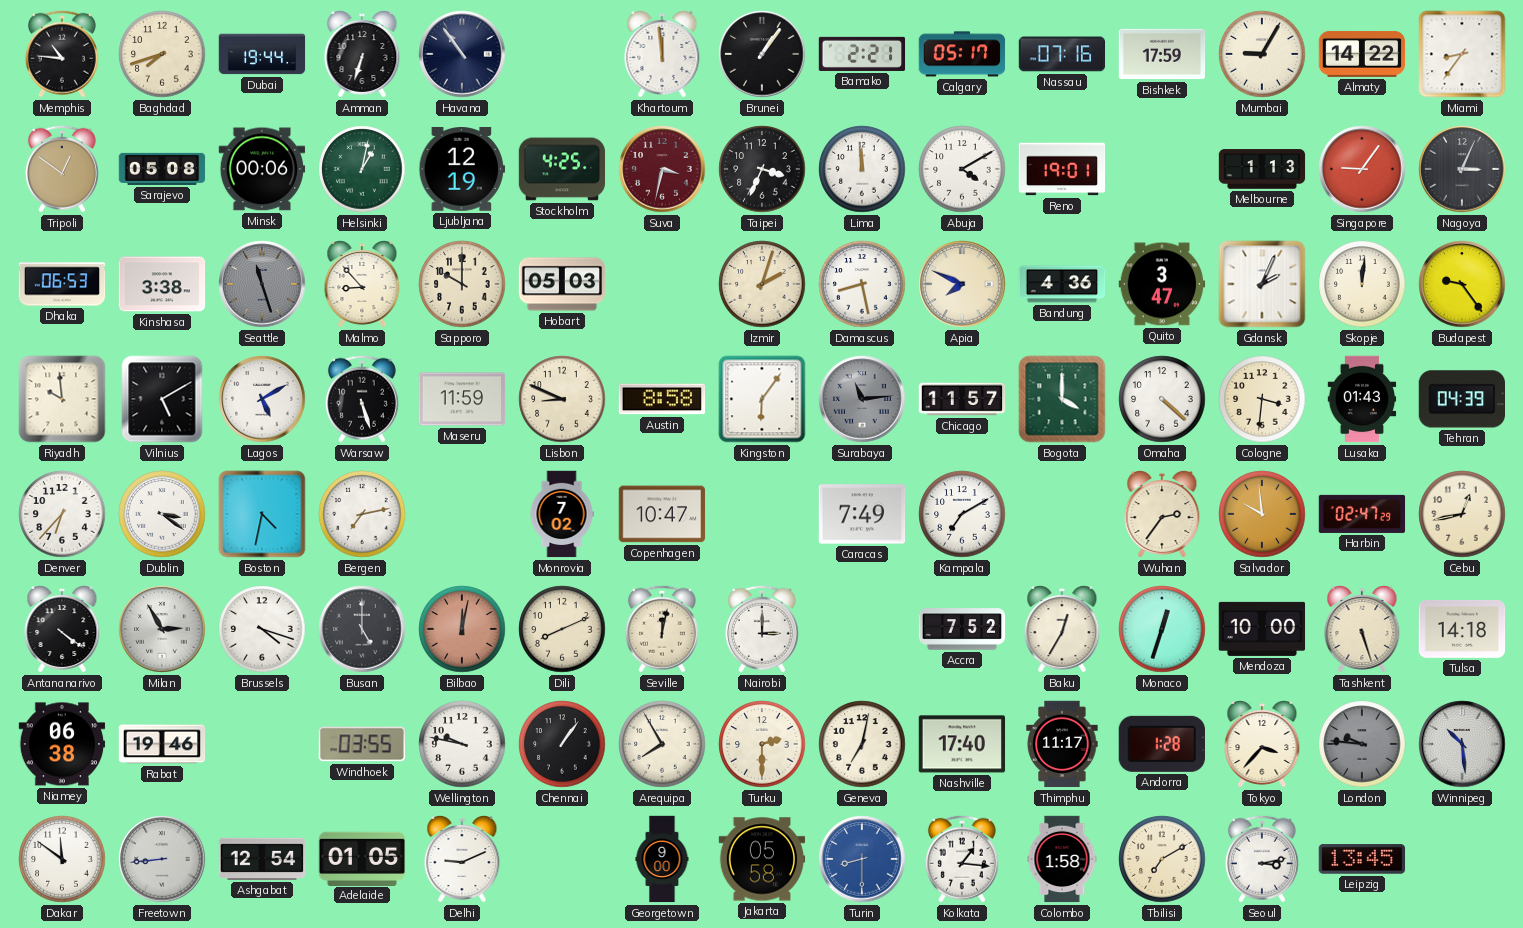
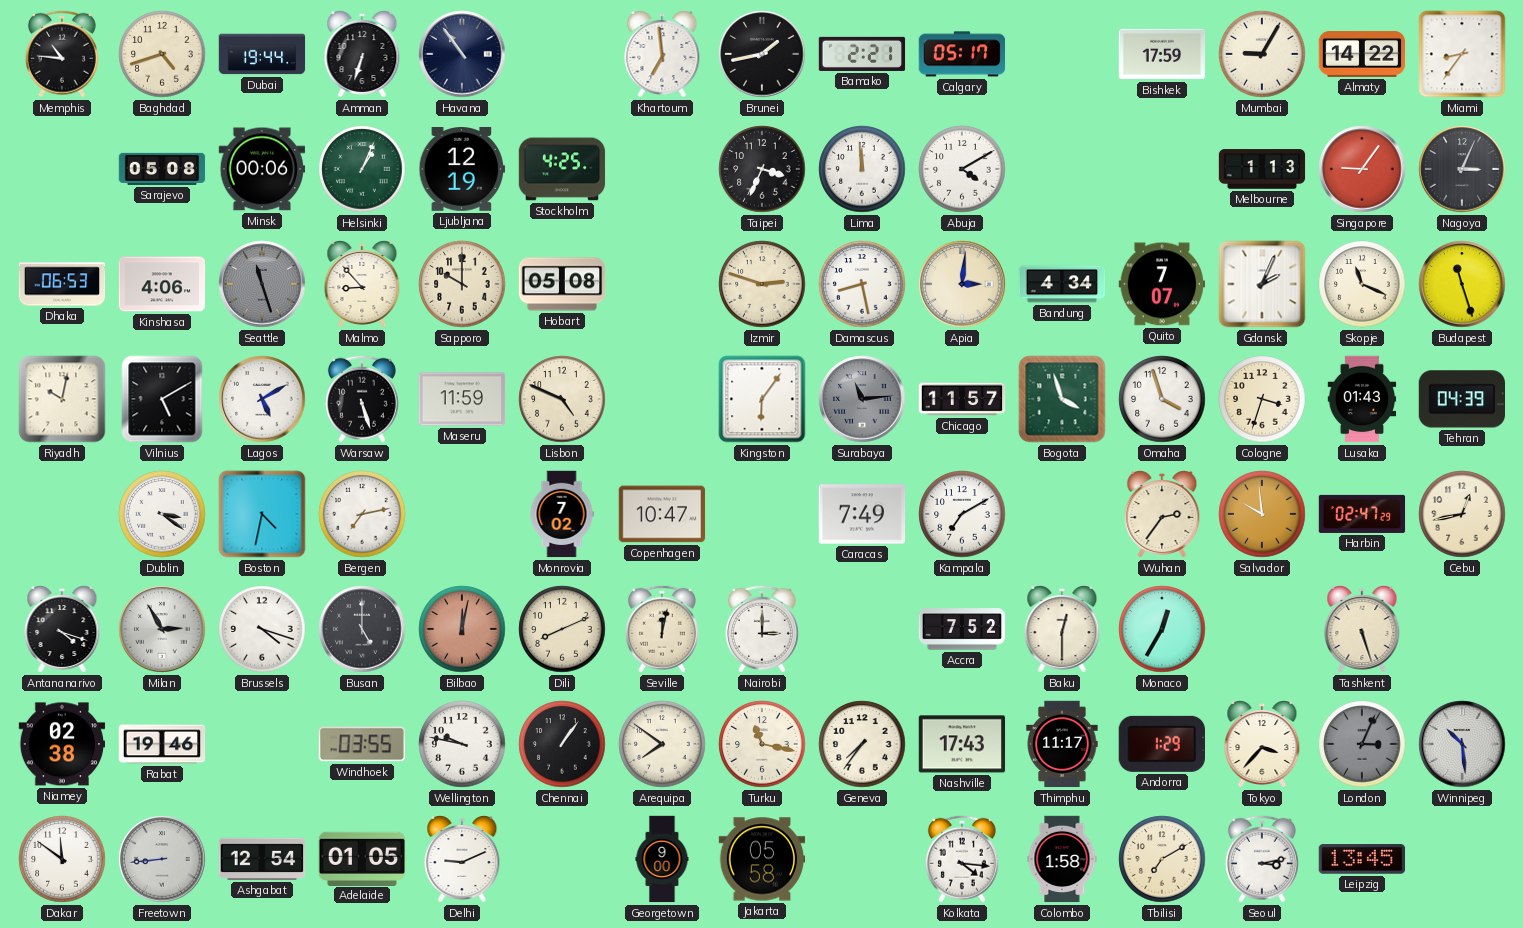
Baghdad: 7:42 -> 4:42
Khartoum: 11:59 -> 6:59
Brunei: 1:06 -> 1:43
Nassau: 07:16 -> none
Tripoli: 12:51 -> none
Helsinki: 1:02 -> 1:04
Suva: 3:32 -> none
Reno: 19:01 -> none
Kinshasa: 3:38 -> 4:06
Hobart: 05:03 -> 05:08
Izmir: 2:03 -> 2:48
Apia: 7:49 -> 3:01
Bandung: 4:36 -> 4:34
Quito: 3:47 -> 7:07
Skopje: 12:01 -> 11:19
Budapest: 9:24 -> 11:27
Riyadh: 9:59 -> 10:02
Lisbon: 8:49 -> 4:49
Austin: 8:58 -> none
Bogota: 4:00 -> 3:57
Omaha: 4:22 -> 3:57
Cologne: 3:31 -> 3:33
Denver: 6:37 -> none
Antananarivo: 4:21 -> 4:18
Baku: 12:35 -> 12:30
Monaco: 12:33 -> 12:35
Mendoza: 10:00 -> none
Tulsa: 14:18 -> none
Niamey: 06:38 -> 02:38
Arequipa: 7:55 -> 7:51
Turku: 2:30 -> 11:17
Geneva: 7:02 -> 7:36
Nashville: 17:40 -> 17:43
Andorra: 1:28 -> 1:29
London: 9:46 -> 3:04
Turin: 8:30 -> none
Kolkata: 1:16 -> 4:16
